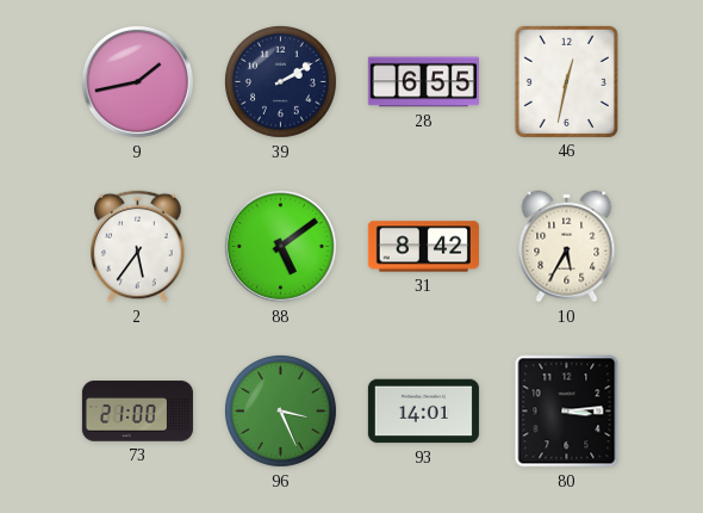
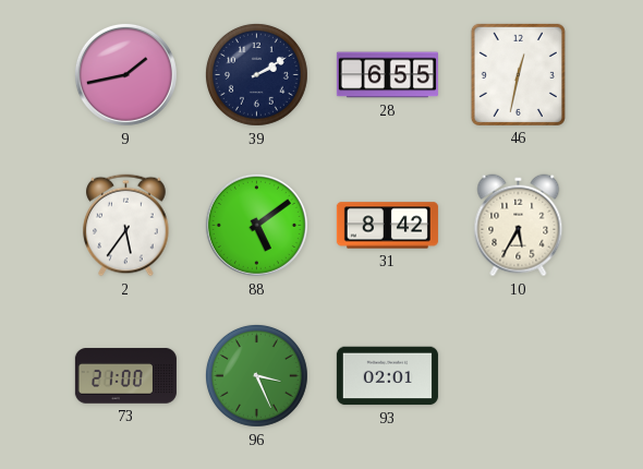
93: 14:01 -> 02:01
80: 3:14 -> none
